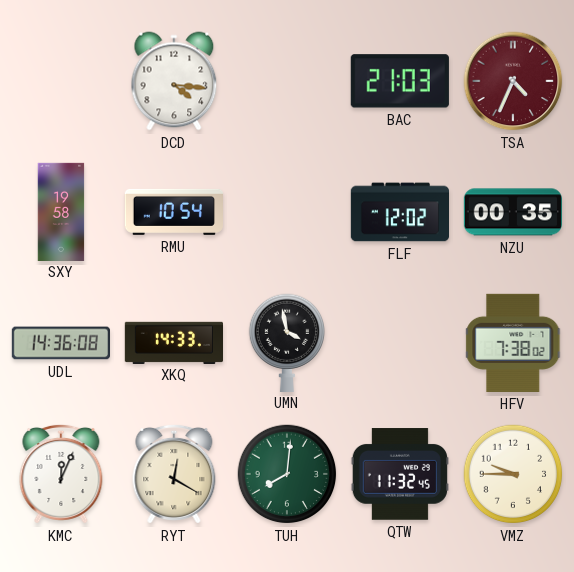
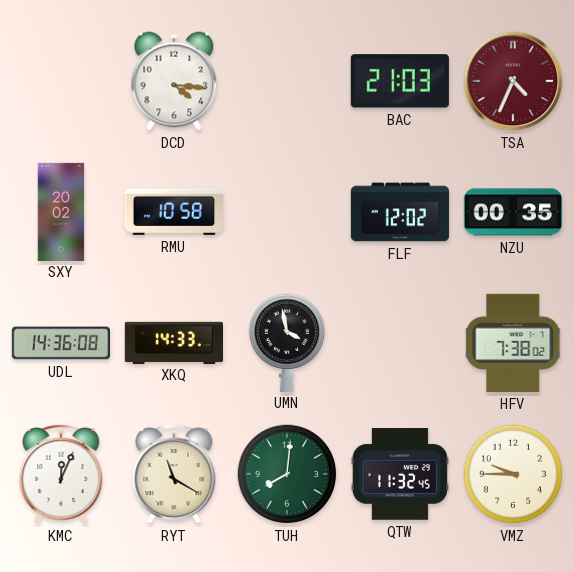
SXY: 19:58 -> 20:02
RMU: 10:54 -> 10:58
RYT: 12:20 -> 11:20
